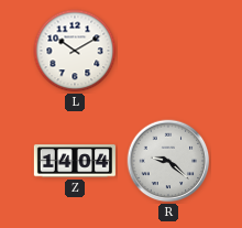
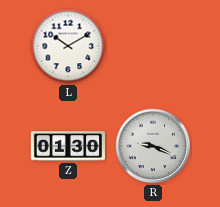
Z: 14:04 -> 01:30
R: 9:22 -> 9:19
